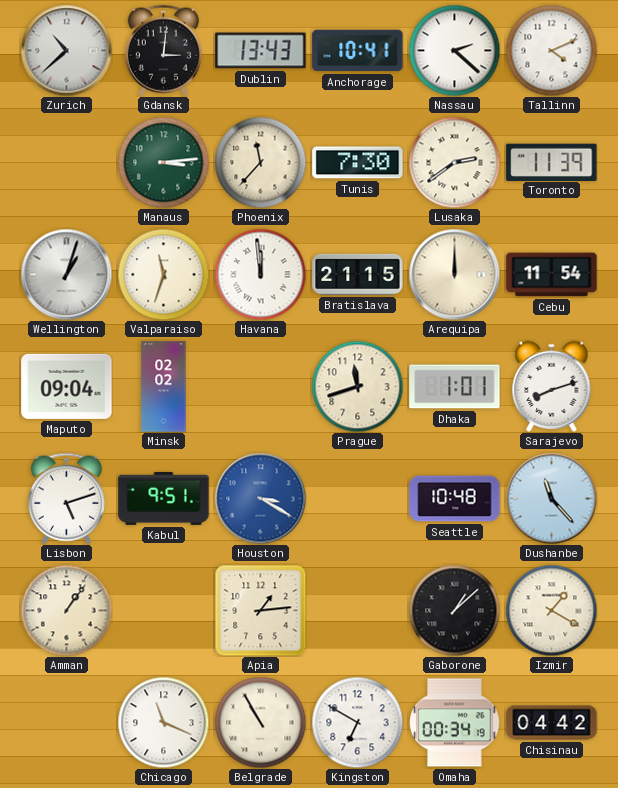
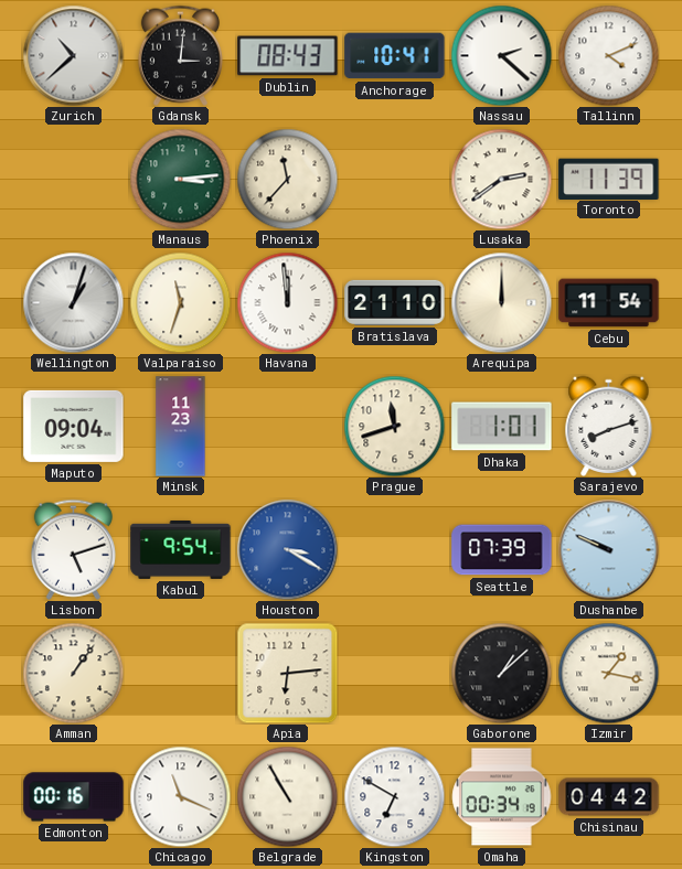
Dublin: 13:43 -> 08:43
Tunis: 7:30 -> none
Bratislava: 21:15 -> 21:10
Minsk: 02:02 -> 11:23
Kabul: 9:51 -> 9:54
Seattle: 10:48 -> 07:39
Dushanbe: 11:23 -> 9:49
Apia: 1:14 -> 6:14
Izmir: 1:20 -> 1:17
Edmonton: none -> 00:16
